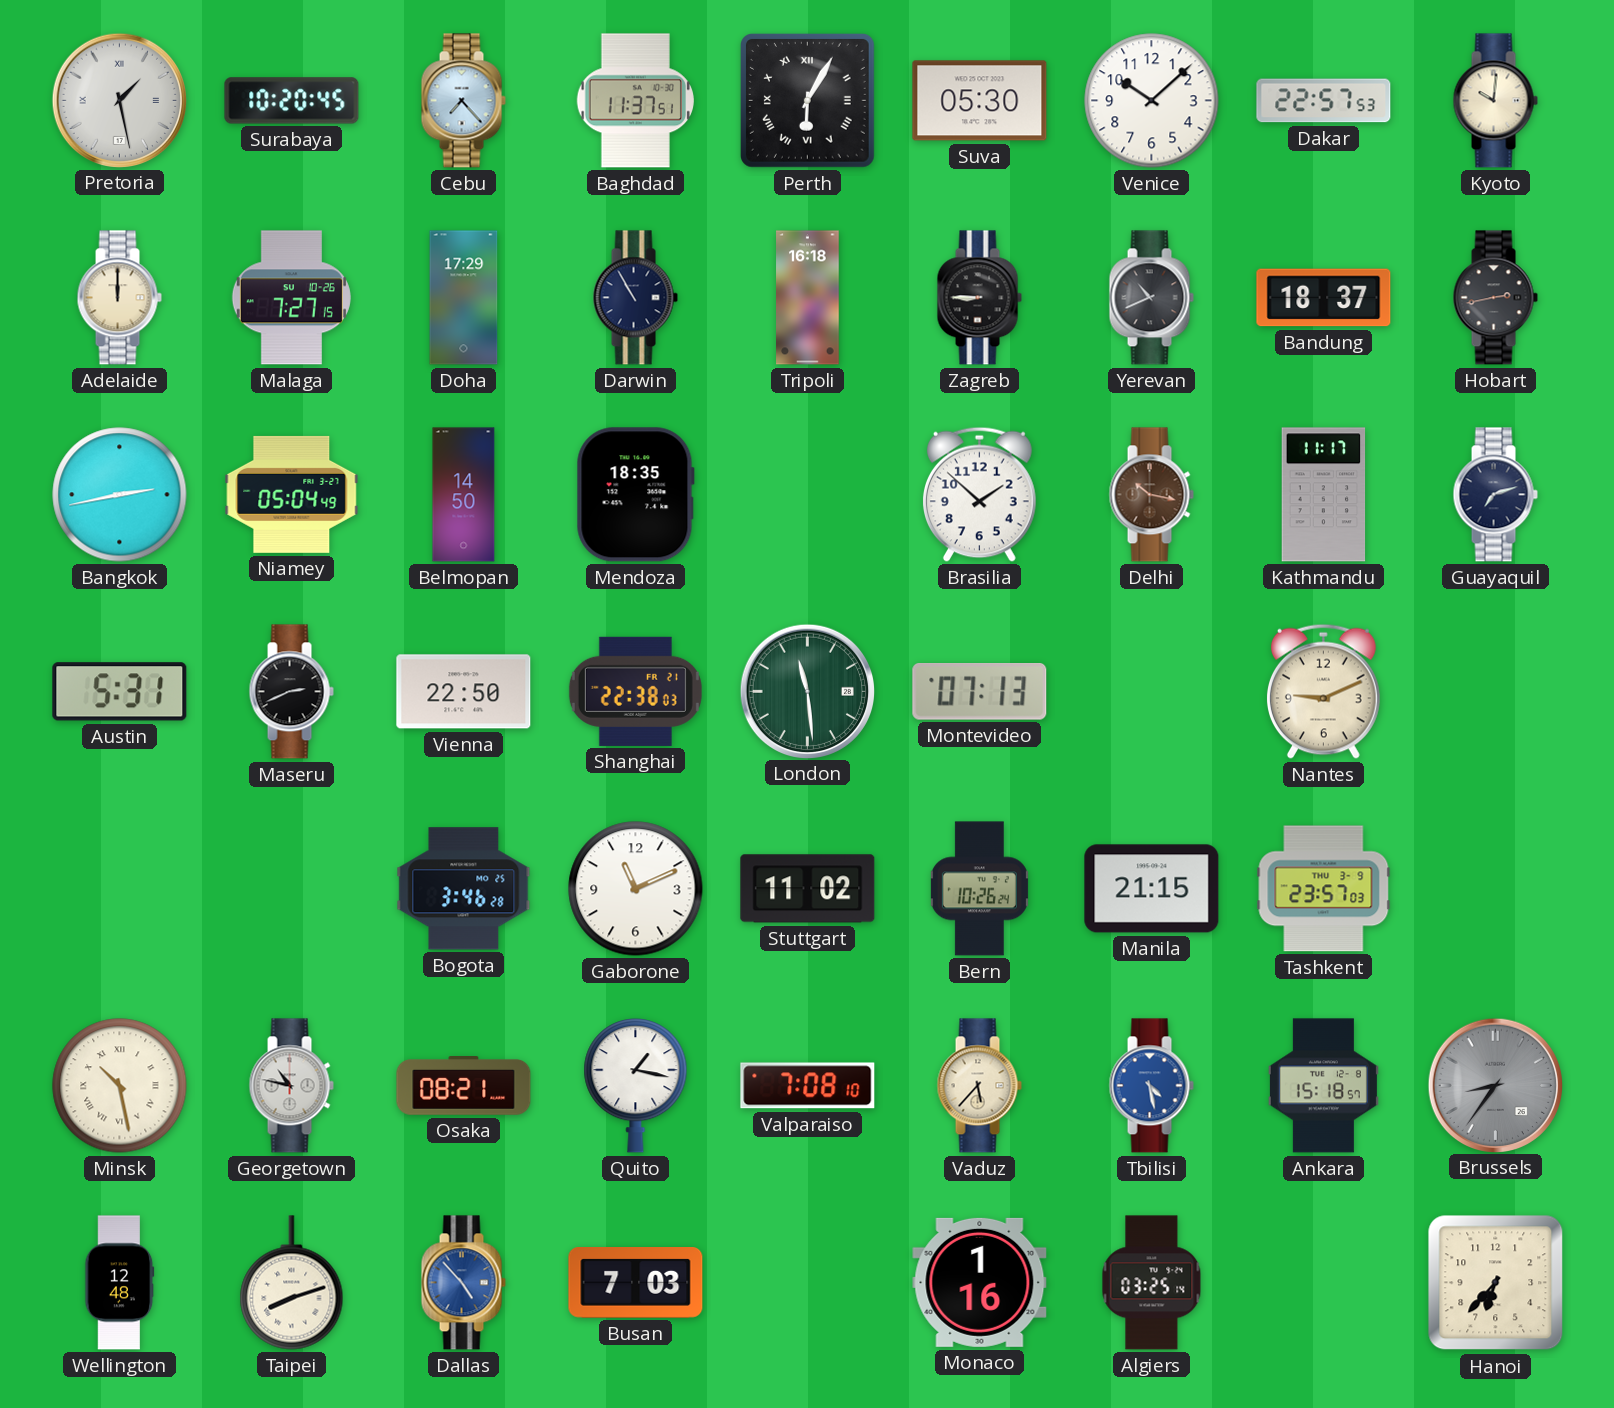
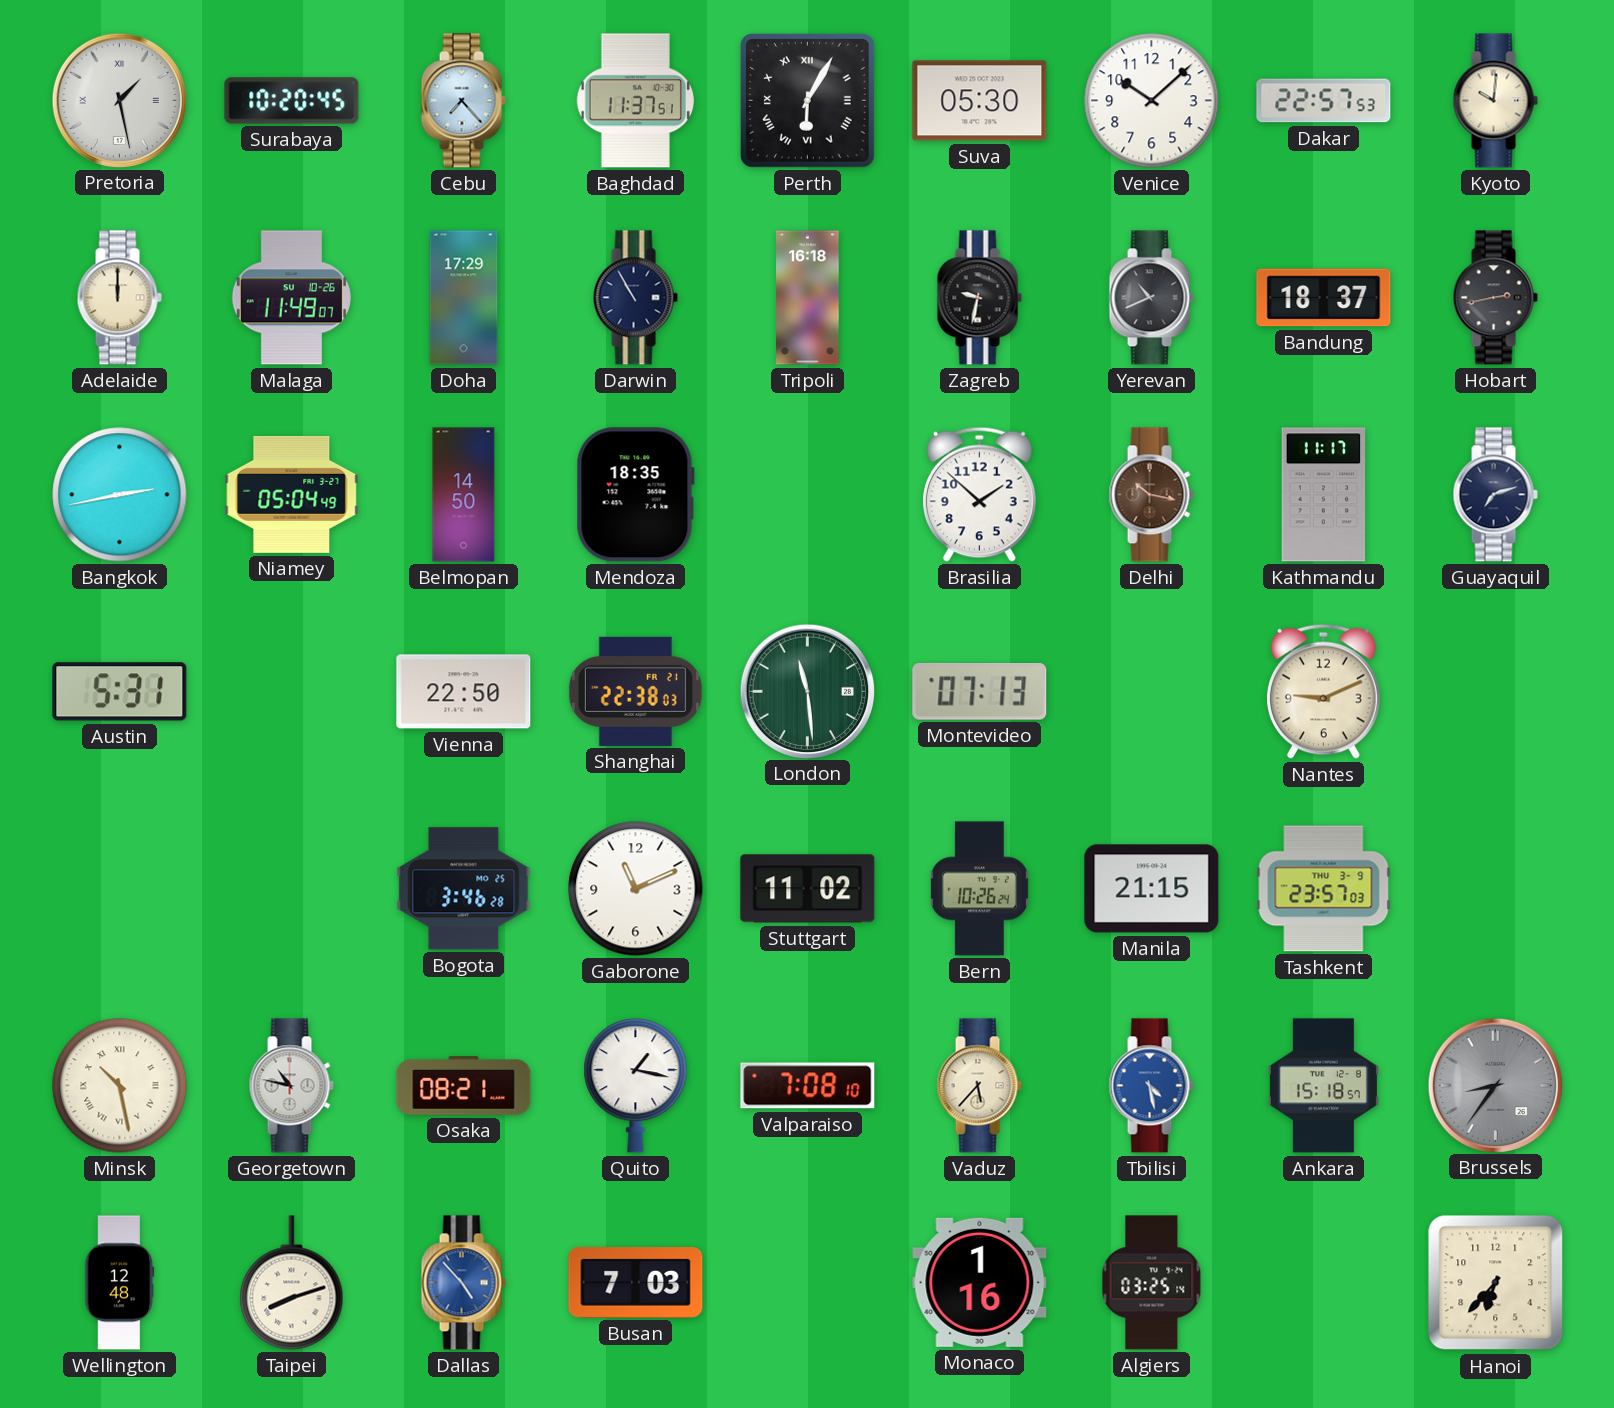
Malaga: 7:27 -> 11:49
Zagreb: 8:45 -> 9:32
Maseru: 2:41 -> none
